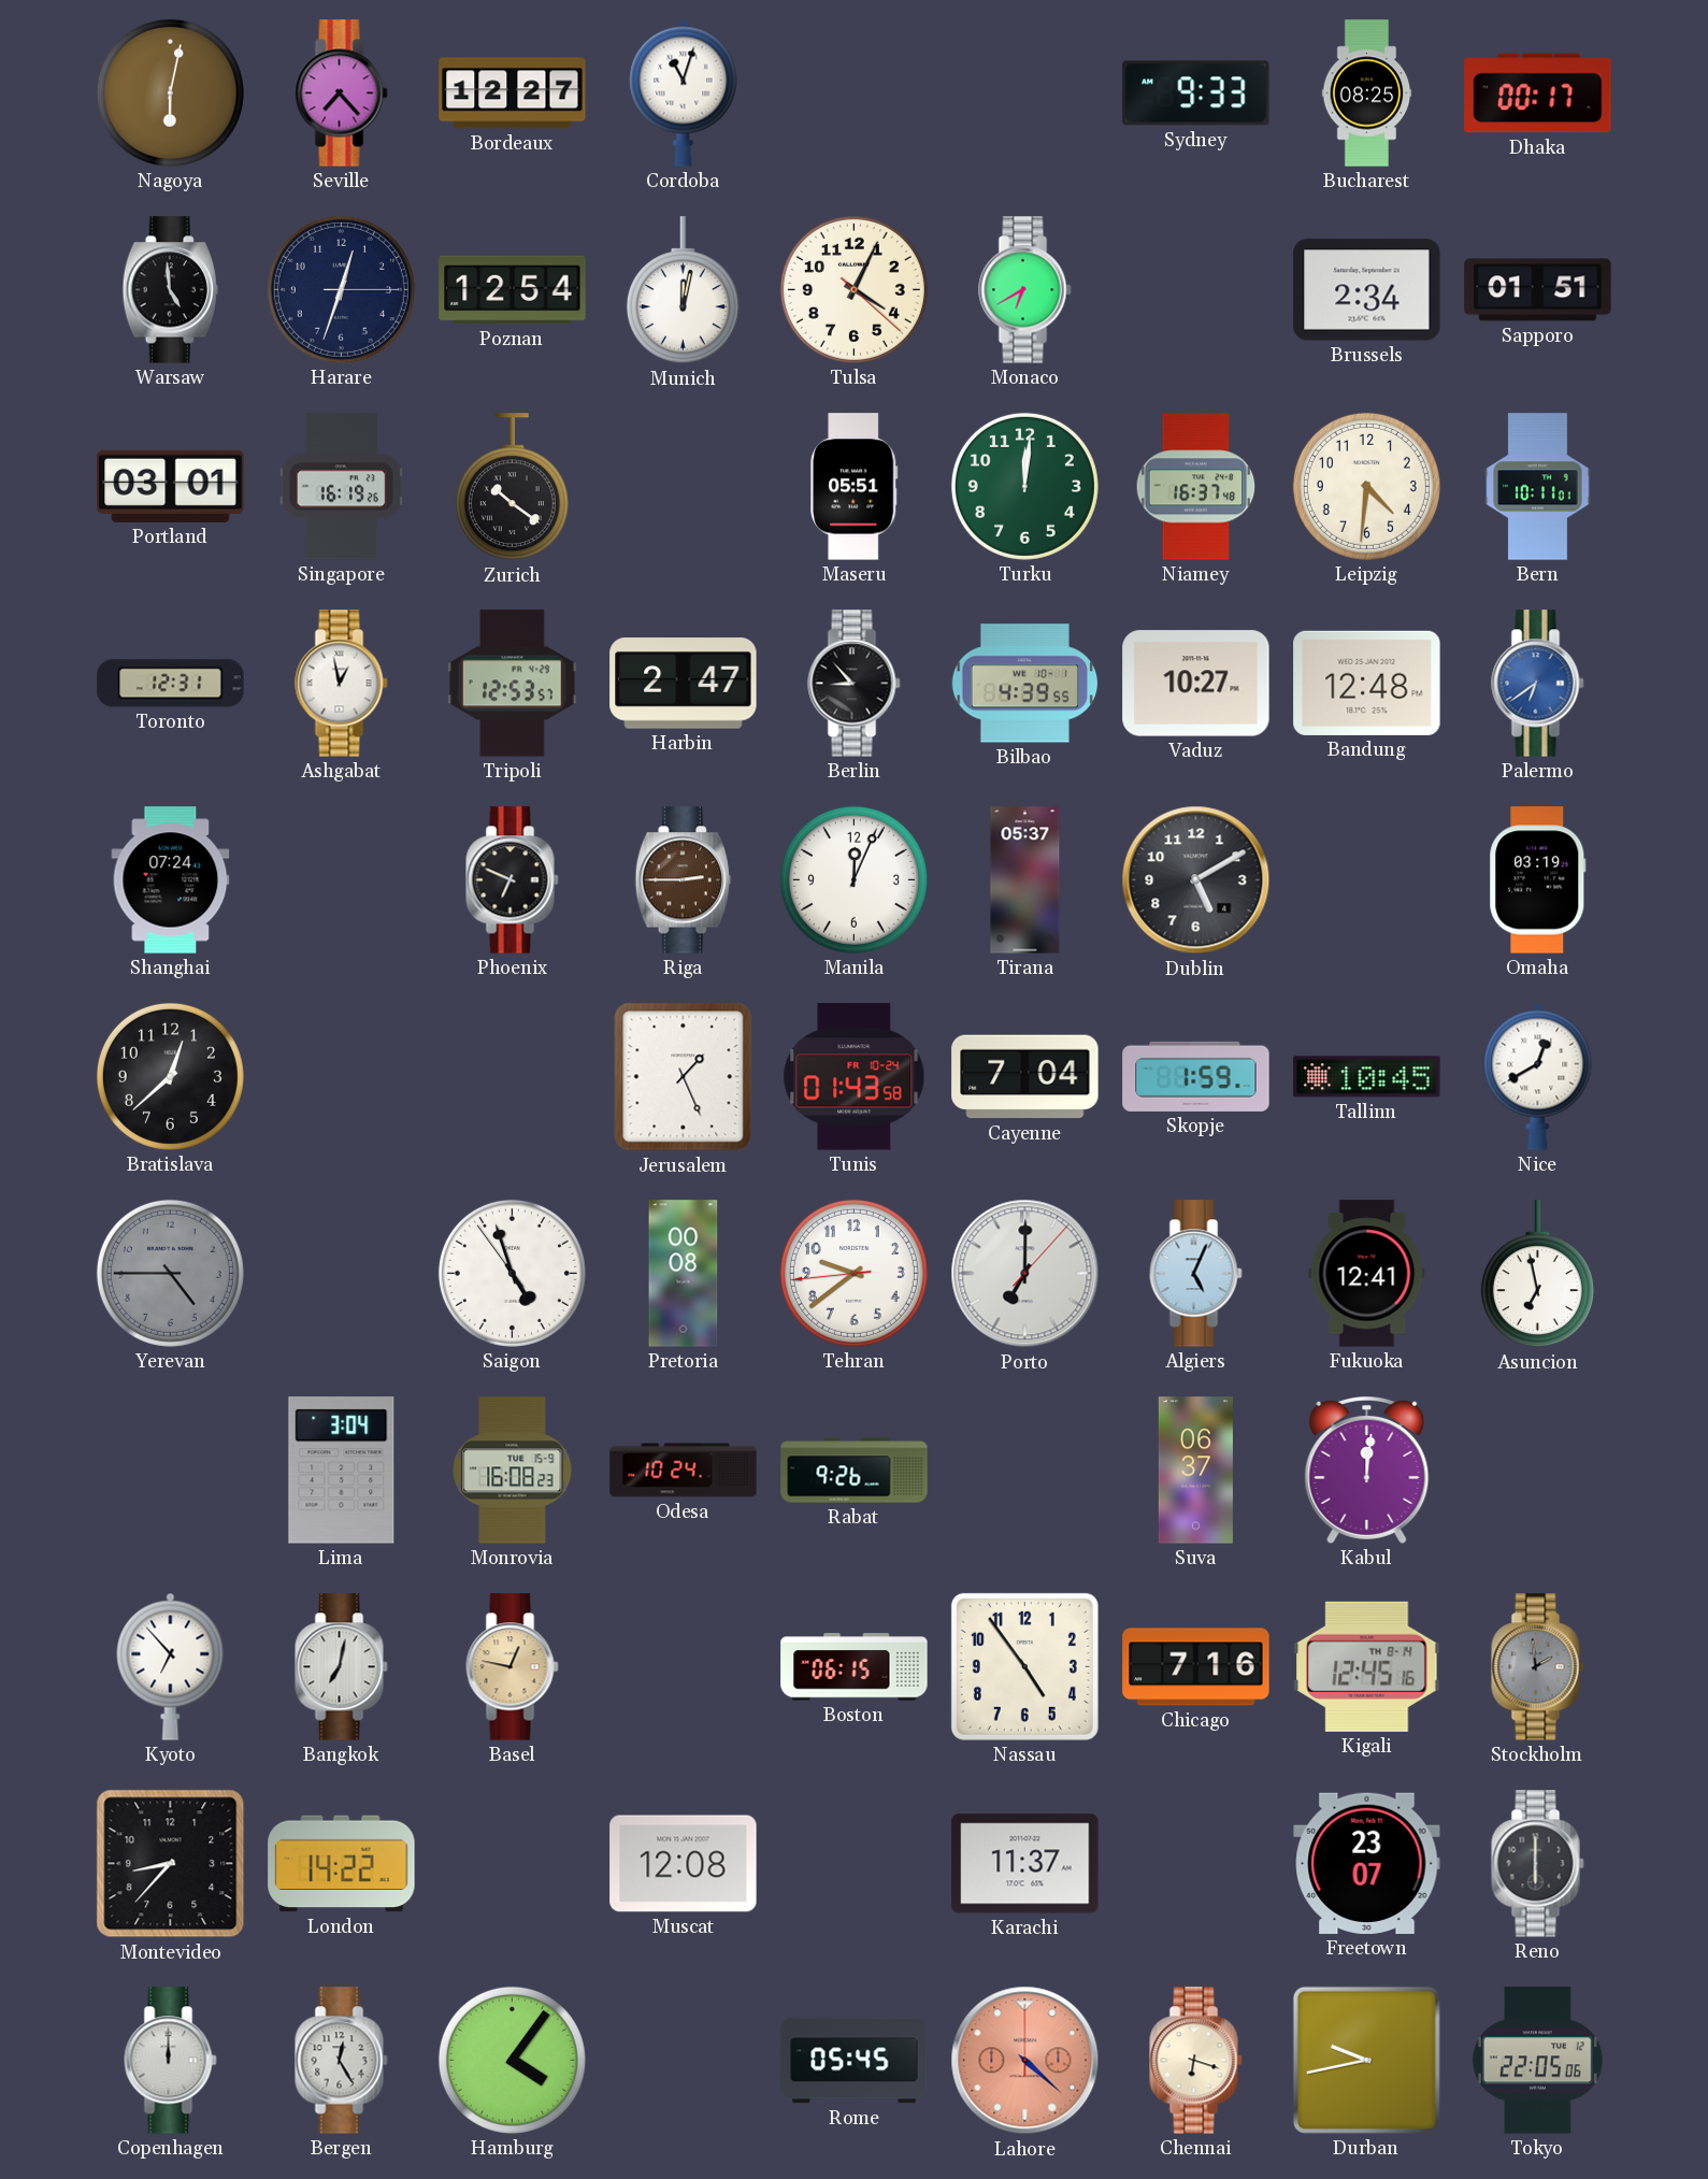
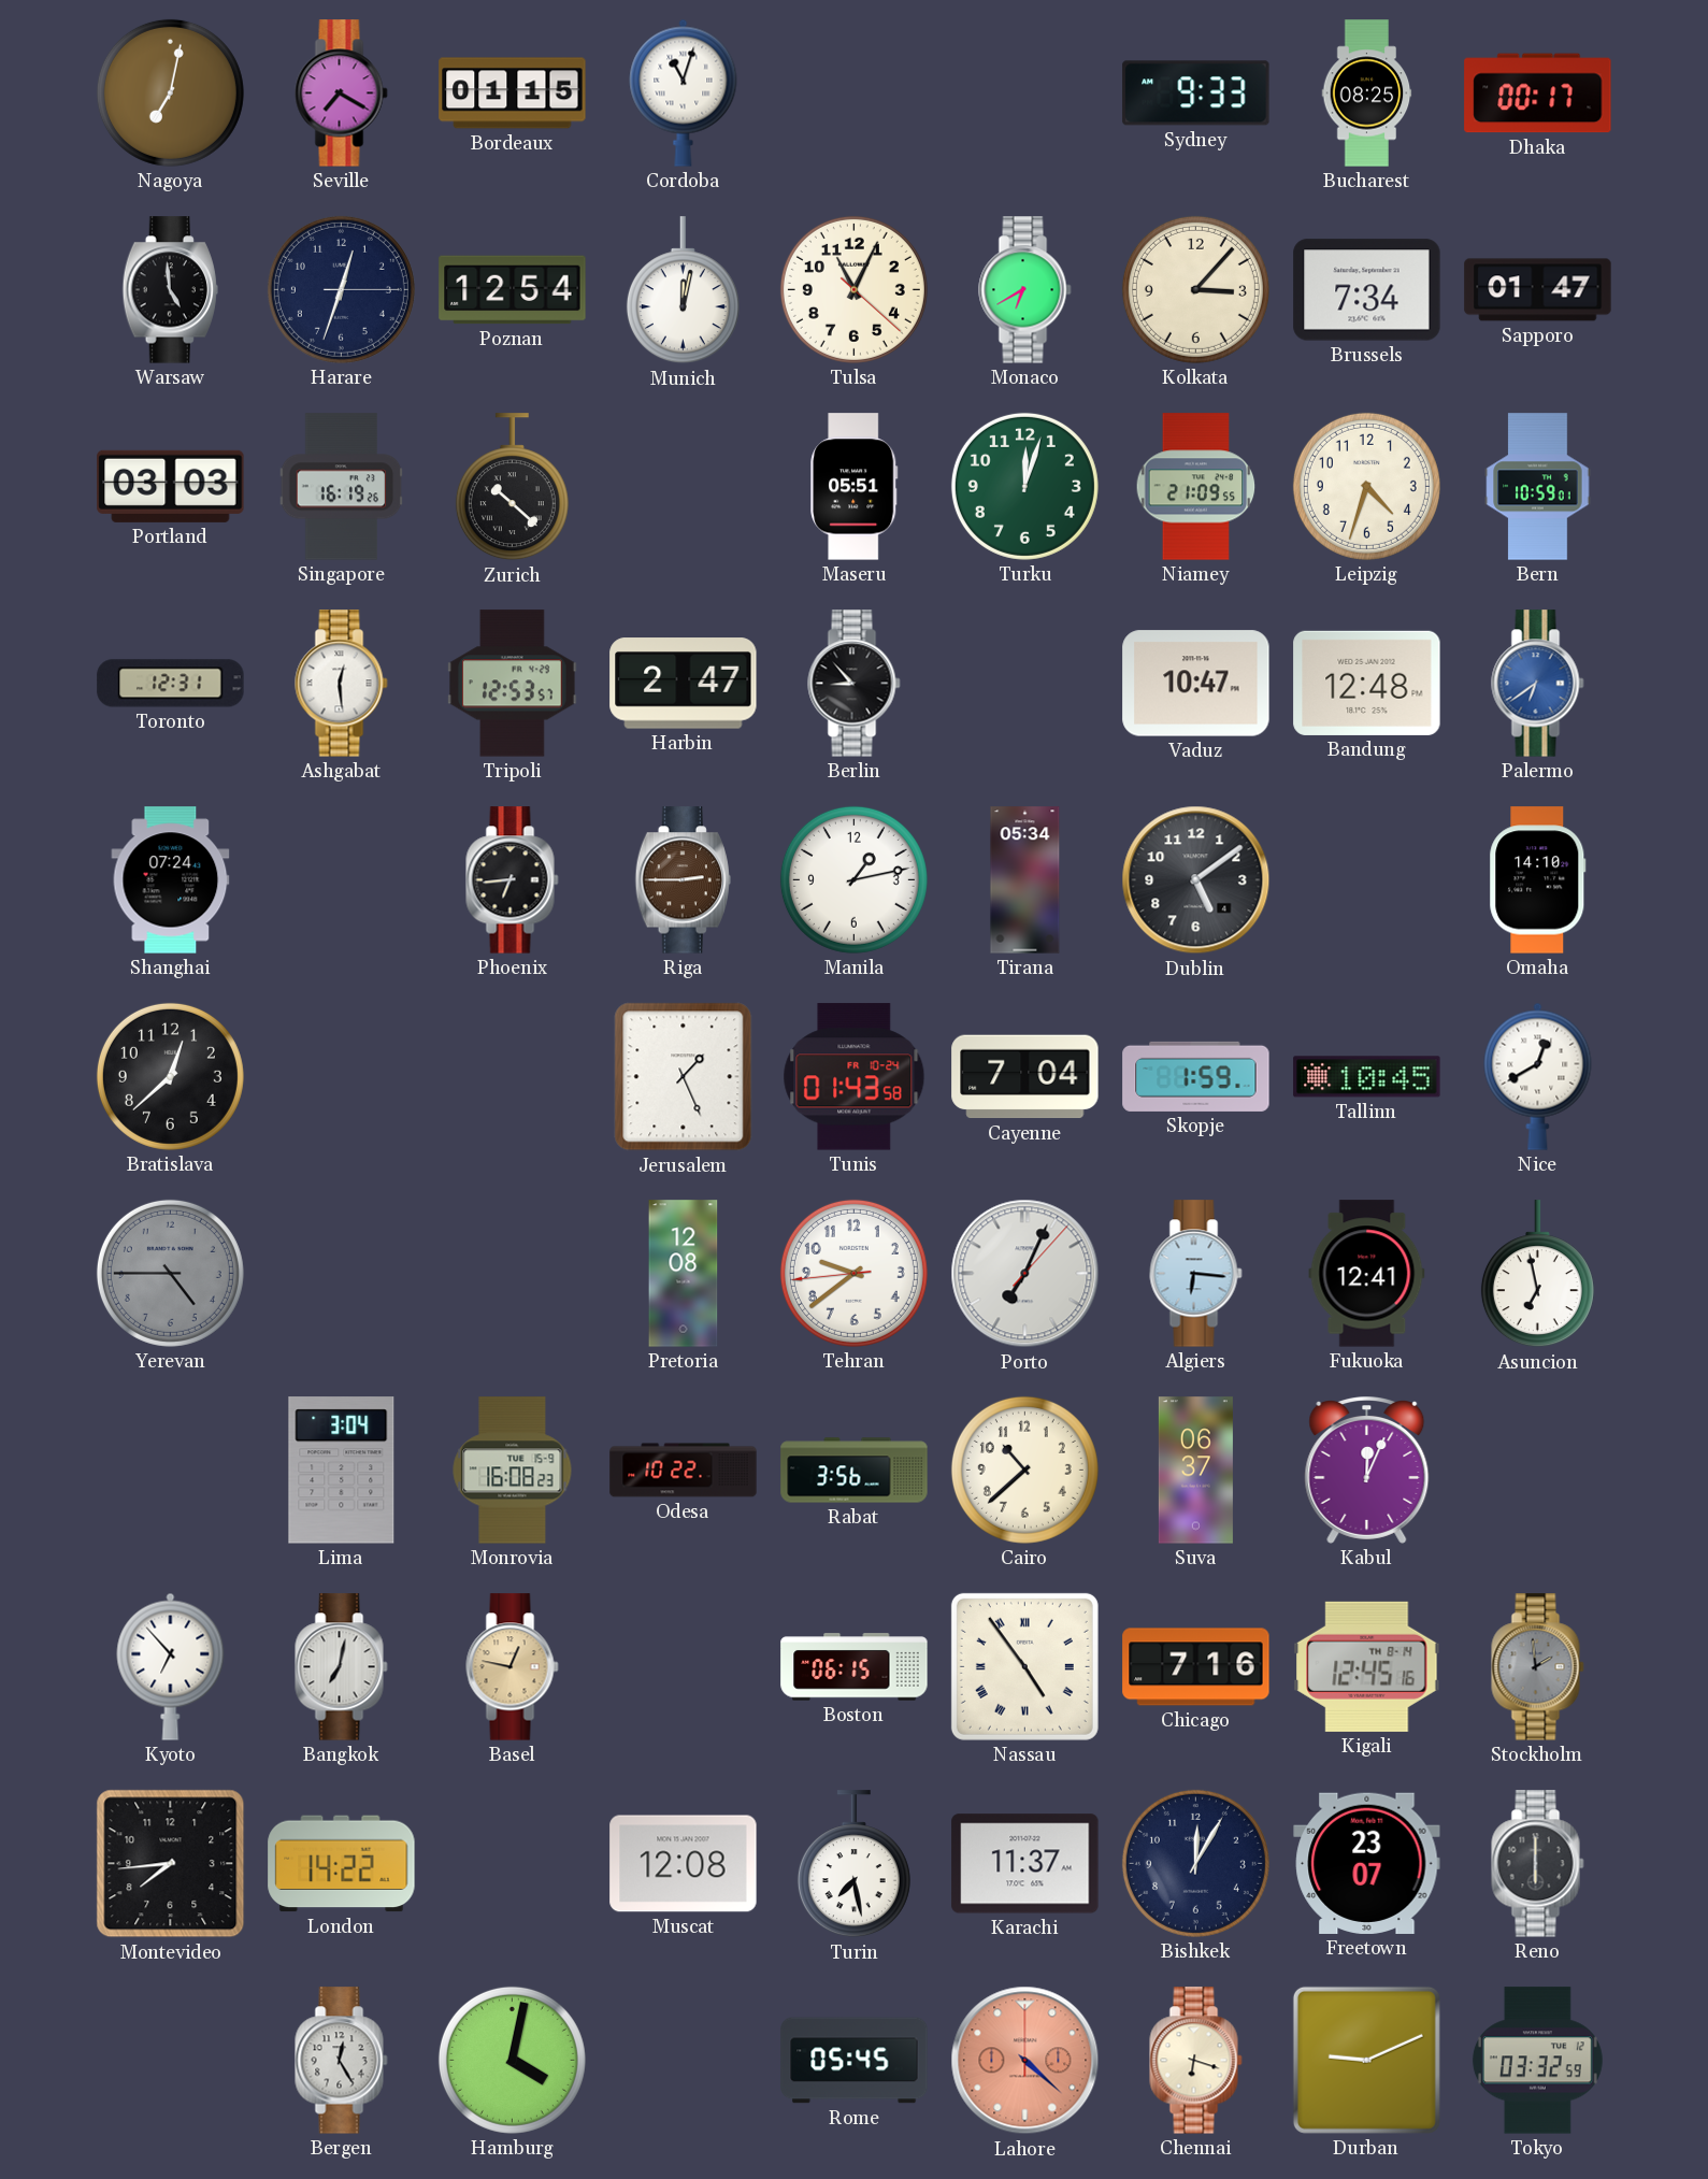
Nagoya: 6:02 -> 7:02
Seville: 7:23 -> 7:20
Bordeaux: 12:27 -> 01:15
Tulsa: 4:04 -> 11:04
Kolkata: none -> 3:07
Brussels: 2:34 -> 7:34
Sapporo: 01:51 -> 01:47
Portland: 03:01 -> 03:03
Zurich: 10:21 -> 10:22
Turku: 12:01 -> 12:03
Niamey: 16:37 -> 21:09
Leipzig: 4:31 -> 4:33
Bern: 10:11 -> 10:59
Ashgabat: 12:58 -> 12:29
Bilbao: 4:39 -> none
Vaduz: 10:27 -> 10:47
Phoenix: 6:49 -> 6:44
Manila: 12:04 -> 1:13
Tirana: 05:37 -> 05:34
Dublin: 5:10 -> 5:09
Omaha: 03:19 -> 14:10
Saigon: 4:56 -> none
Pretoria: 00:08 -> 12:08
Porto: 7:00 -> 7:04
Algiers: 5:04 -> 6:16
Odesa: 10:24 -> 10:22
Rabat: 9:26 -> 3:56
Cairo: none -> 10:38
Kabul: 12:01 -> 12:04
Nassau numerals: Arabic -> Roman
Montevideo: 8:37 -> 7:44
Turin: none -> 7:28
Bishkek: none -> 12:05
Copenhagen: 12:00 -> none
Hamburg: 4:06 -> 4:02
Durban: 9:43 -> 9:11
Tokyo: 22:05 -> 03:32
